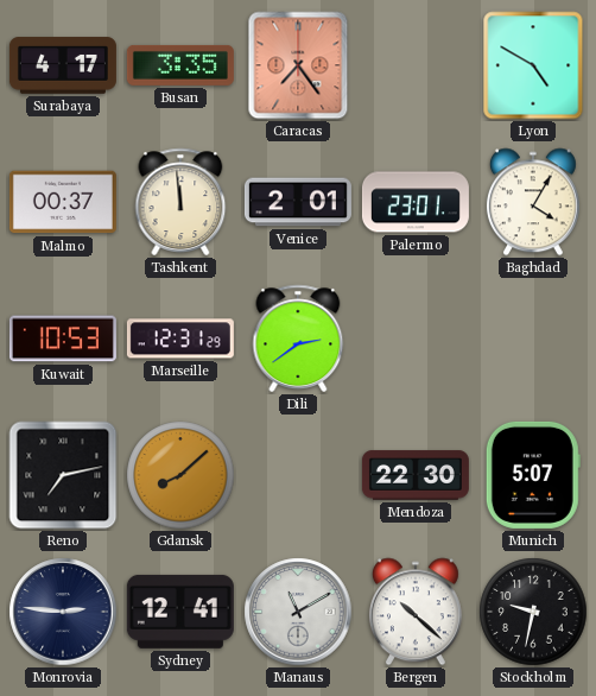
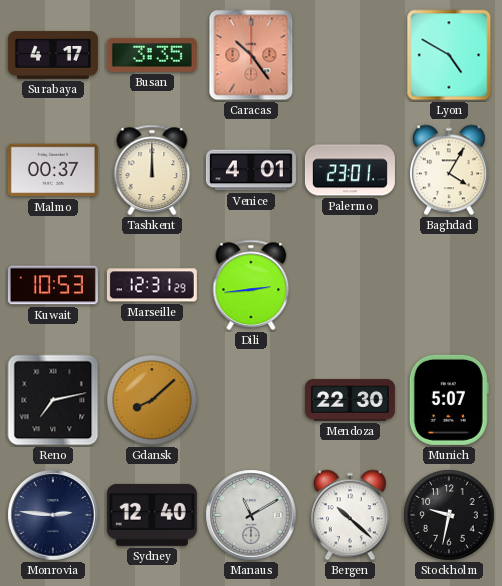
Caracas: 7:24 -> 10:24
Tashkent: 11:59 -> 12:00
Venice: 2:01 -> 4:01
Dili: 2:39 -> 2:44
Sydney: 12:41 -> 12:40
